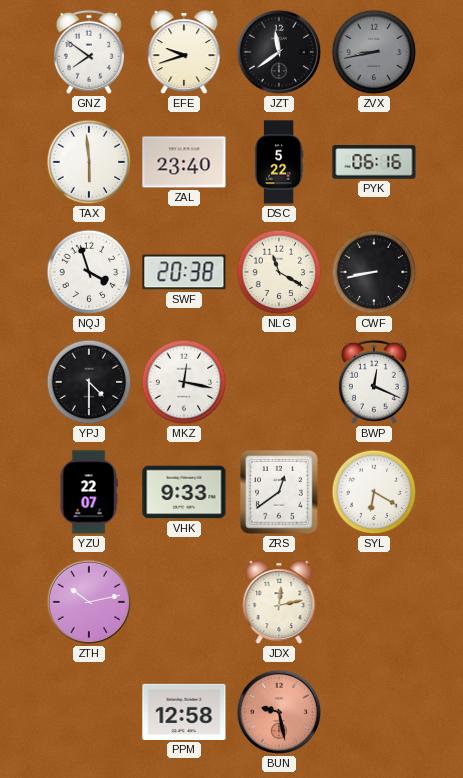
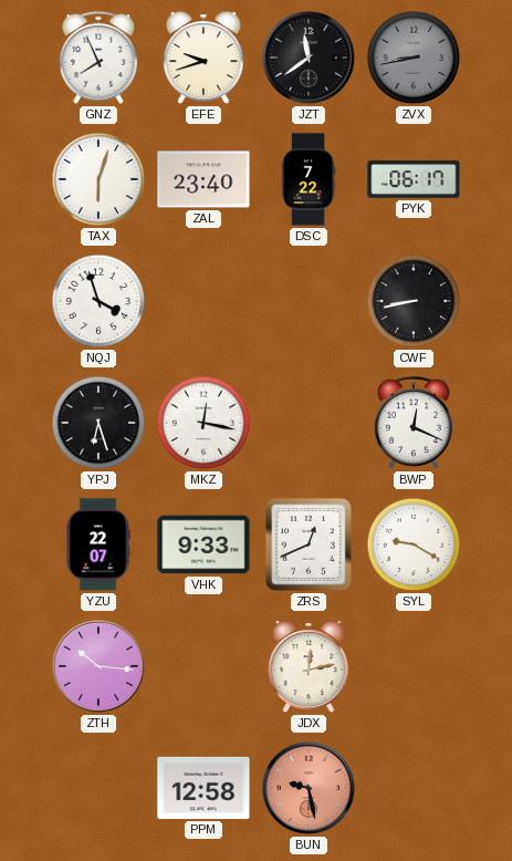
GNZ: 7:51 -> 7:56
TAX: 5:59 -> 6:03
DSC: 5:22 -> 7:22
PYK: 06:16 -> 06:17
SWF: 20:38 -> none
NLG: 11:20 -> none
YPJ: 4:30 -> 6:27
ZRS: 12:39 -> 12:41
SYL: 6:20 -> 9:20
ZTH: 10:13 -> 10:16
